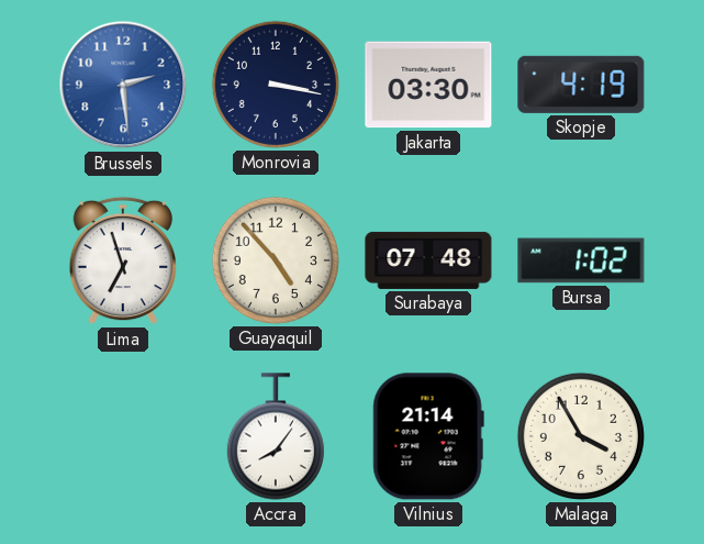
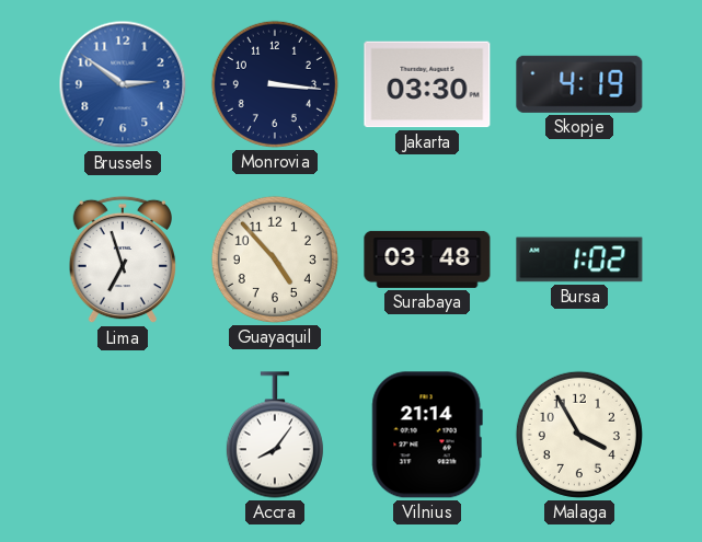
Brussels: 2:29 -> 2:51
Monrovia: 3:17 -> 3:16
Surabaya: 07:48 -> 03:48
